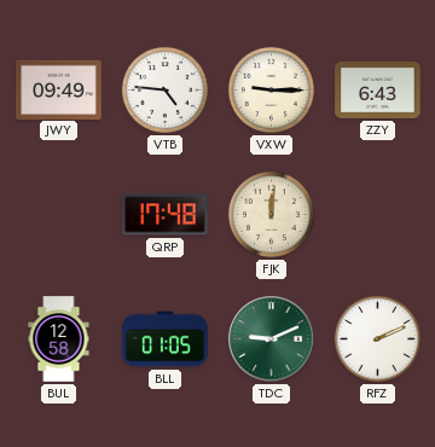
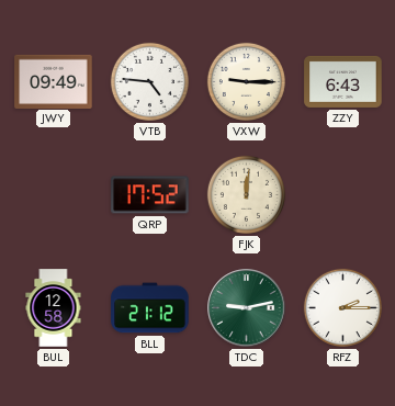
QRP: 17:48 -> 17:52
BLL: 01:05 -> 21:12
TDC: 9:11 -> 9:13
RFZ: 2:11 -> 2:15
